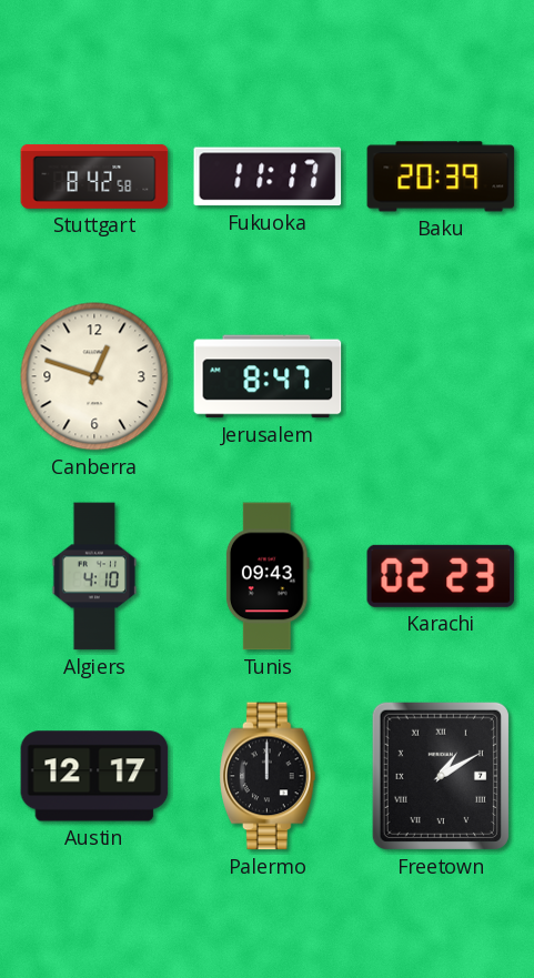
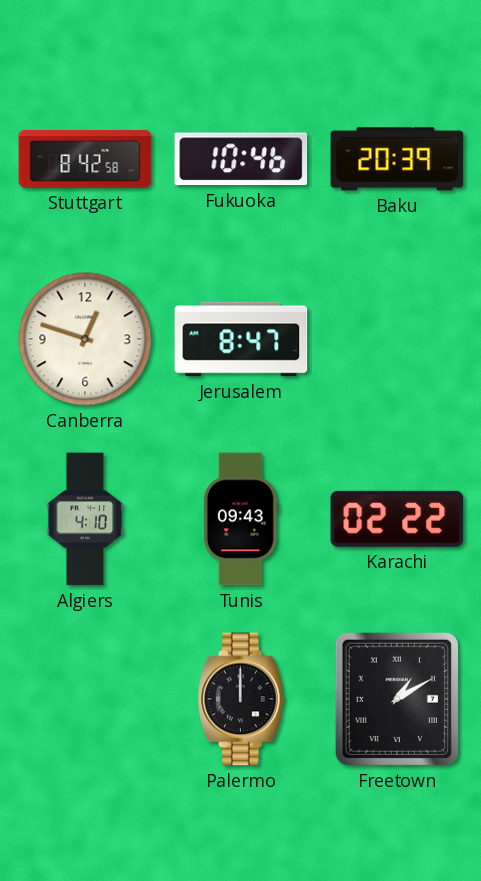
Fukuoka: 11:17 -> 10:46
Karachi: 02:23 -> 02:22
Austin: 12:17 -> none
